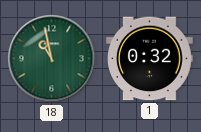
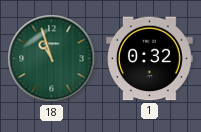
18: 10:58 -> 10:57
